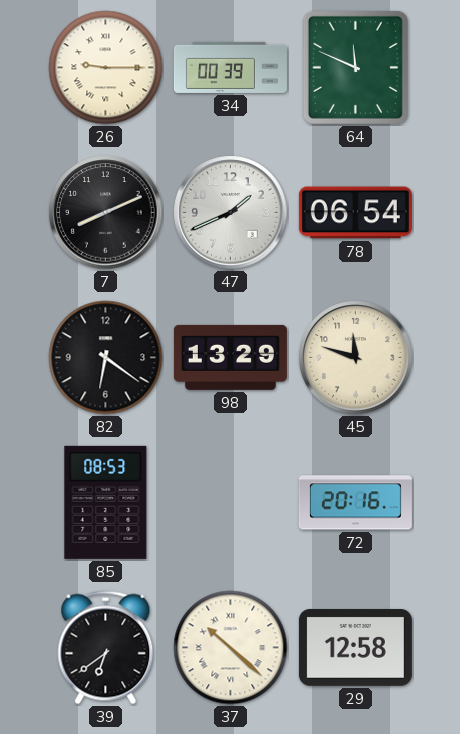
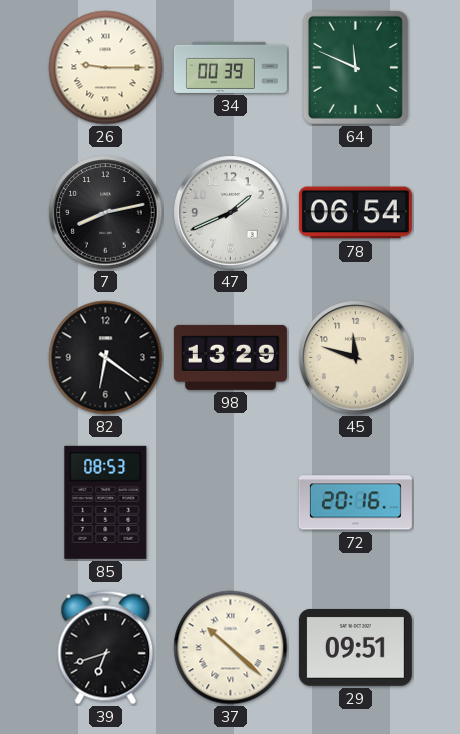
7: 8:11 -> 8:13
39: 6:39 -> 6:42
29: 12:58 -> 09:51
